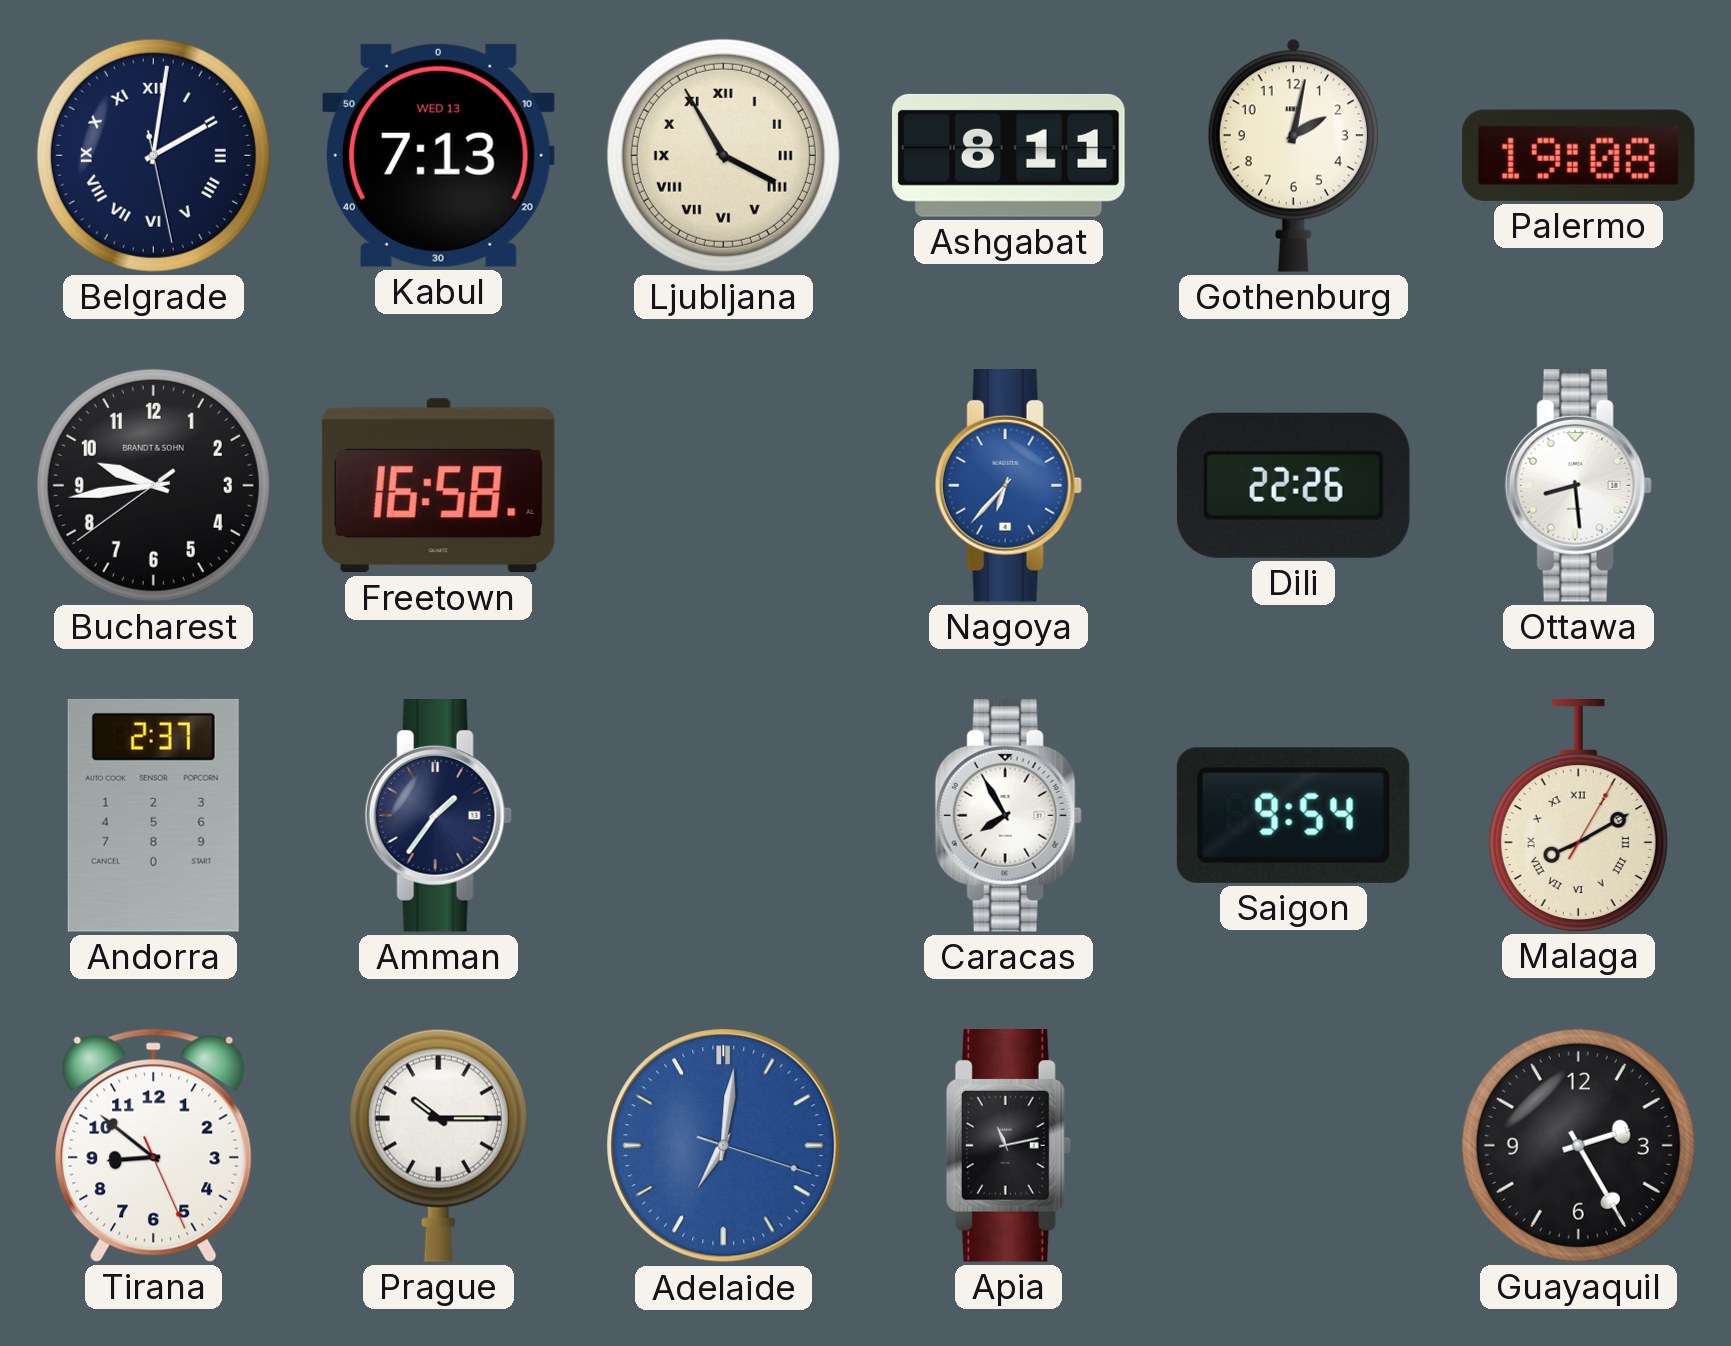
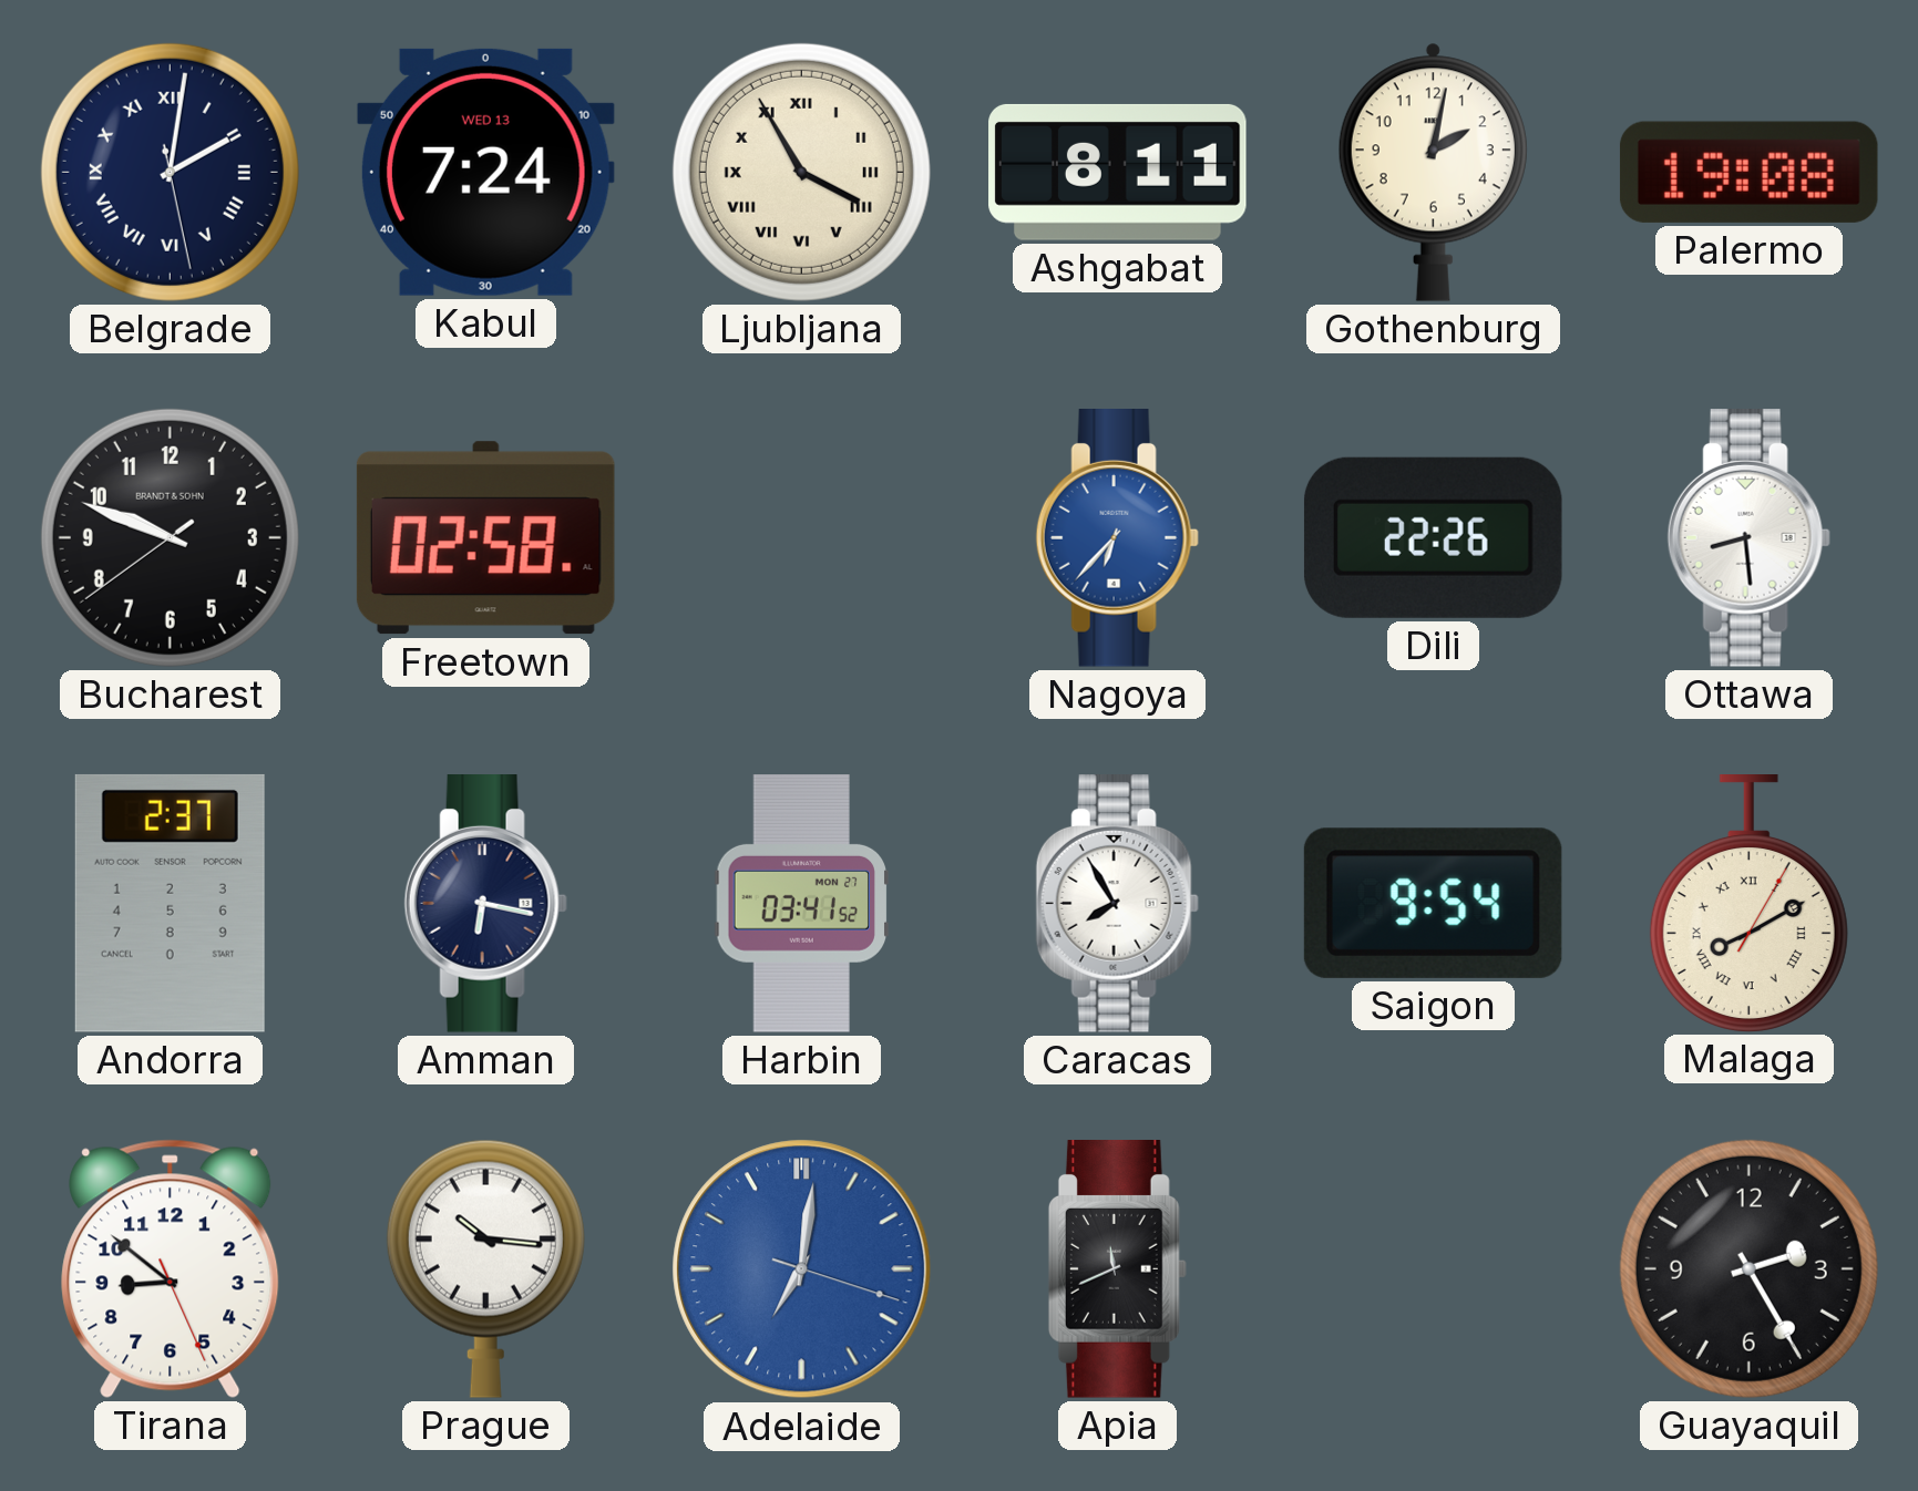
Kabul: 7:13 -> 7:24
Bucharest: 9:43 -> 9:48
Freetown: 16:58 -> 02:58
Amman: 1:36 -> 6:17
Harbin: none -> 03:41
Prague: 10:15 -> 10:16
Apia: 11:13 -> 11:41
